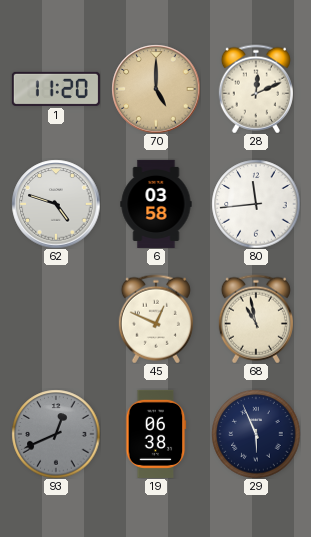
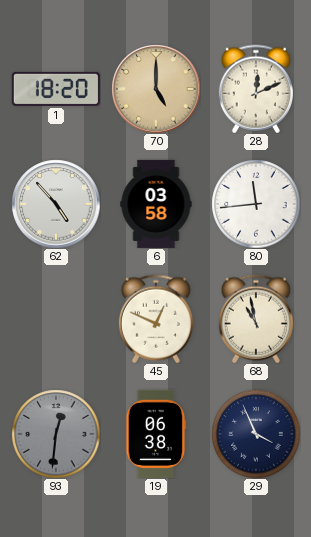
1: 11:20 -> 18:20
62: 4:48 -> 4:53
93: 12:41 -> 12:31
29: 5:56 -> 3:56
